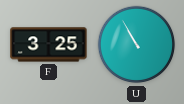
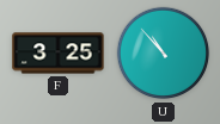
U: 10:55 -> 10:53
